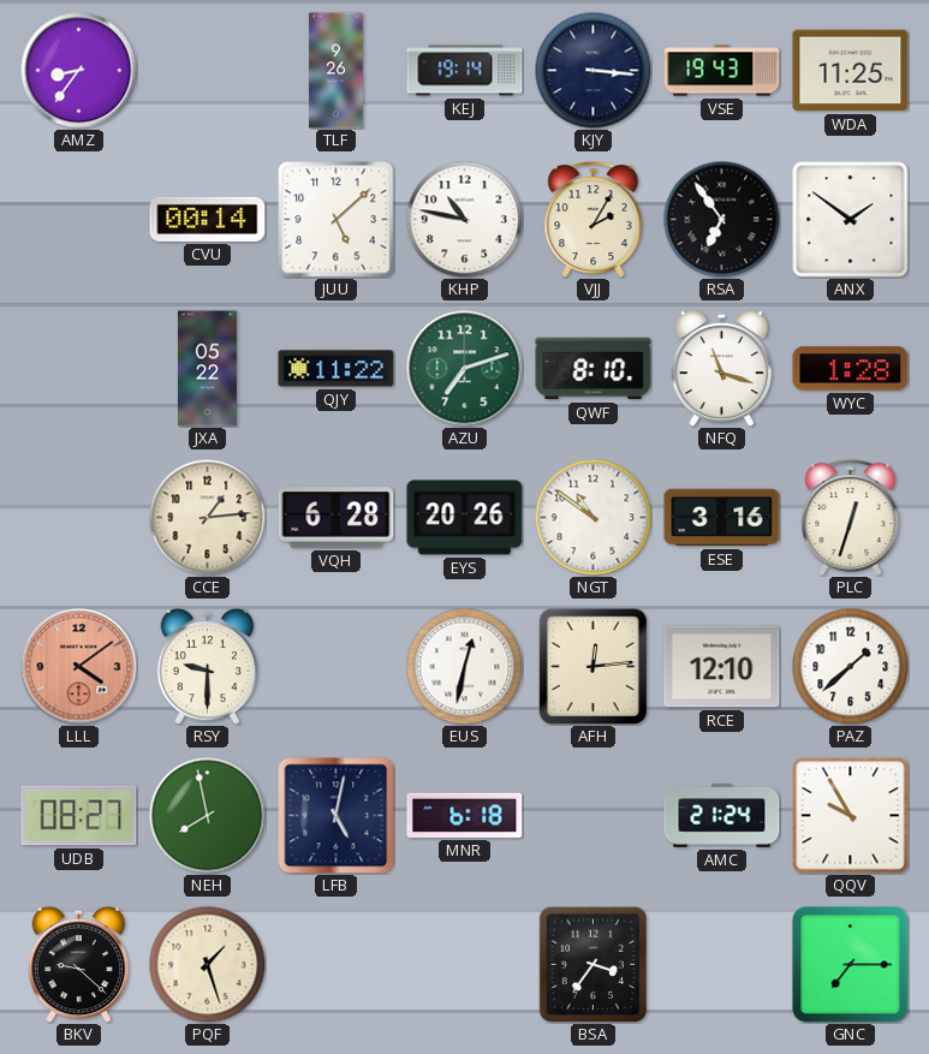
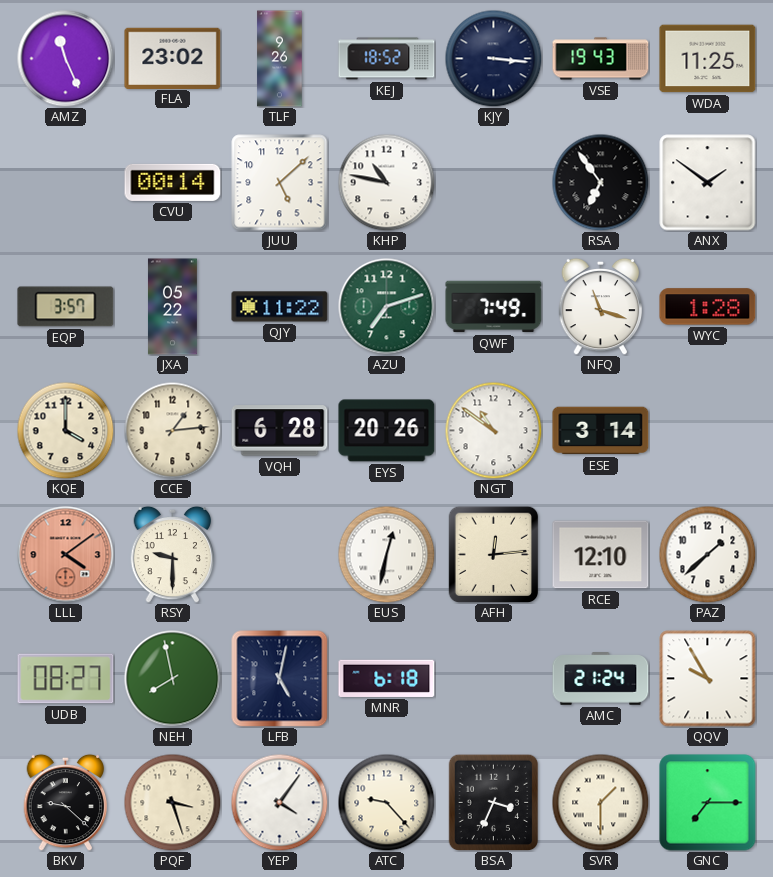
AMZ: 8:36 -> 11:26
FLA: none -> 23:02
KEJ: 19:14 -> 18:52
VJJ: 2:05 -> none
EQP: none -> 3:57
QWF: 8:10 -> 7:49
KQE: none -> 4:00
ESE: 3:16 -> 3:14
PLC: 12:33 -> none
PQF: 1:27 -> 3:27
YEP: none -> 4:06
ATC: none -> 9:23
BSA: 3:36 -> 3:34
SVR: none -> 1:30
